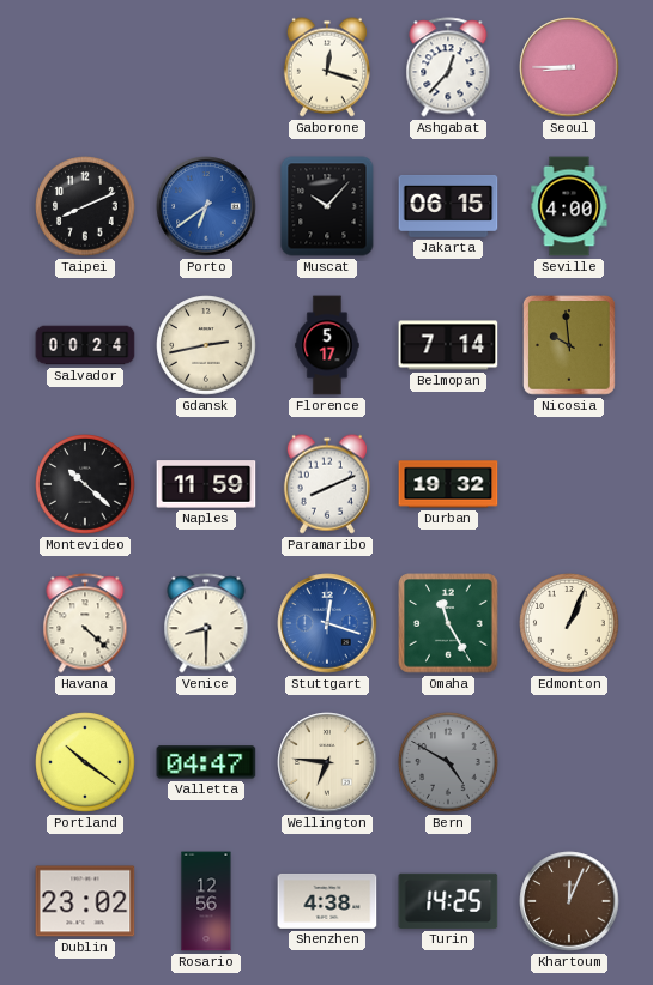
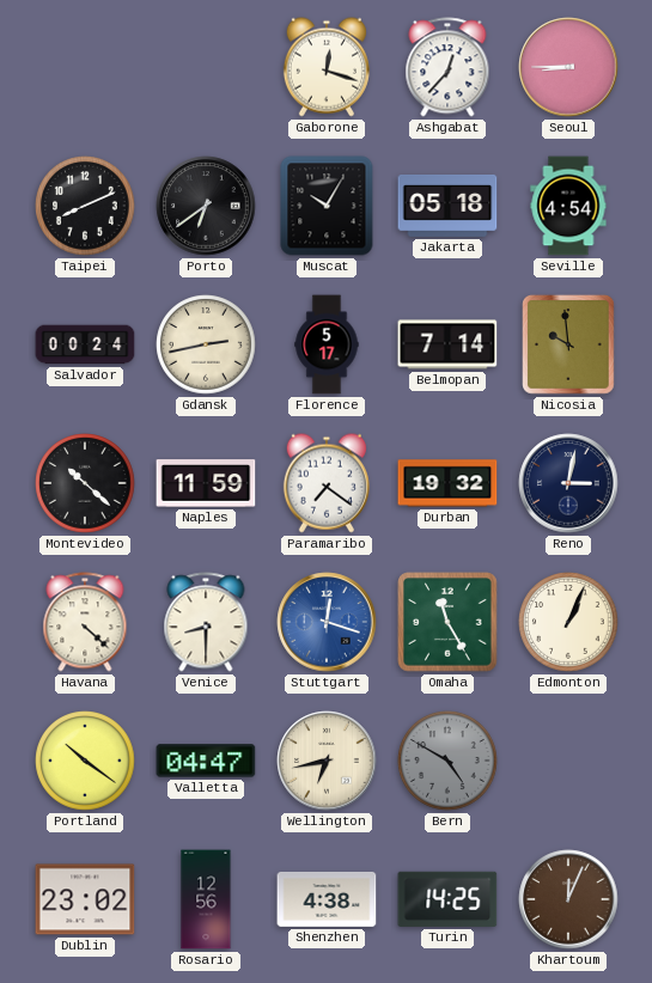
Porto dial: blue -> black
Muscat: 10:07 -> 10:05
Jakarta: 06:15 -> 05:18
Seville: 4:00 -> 4:54
Paramaribo: 8:11 -> 7:21
Reno: none -> 3:02
Wellington: 6:46 -> 6:43
